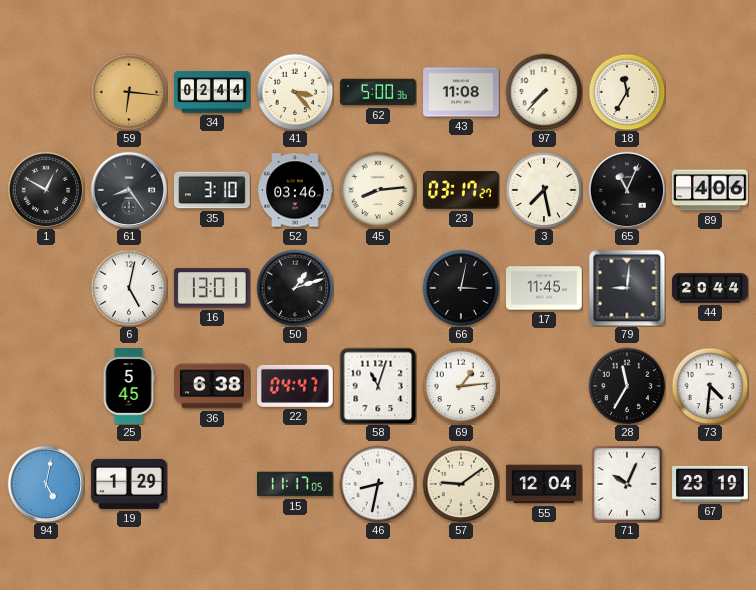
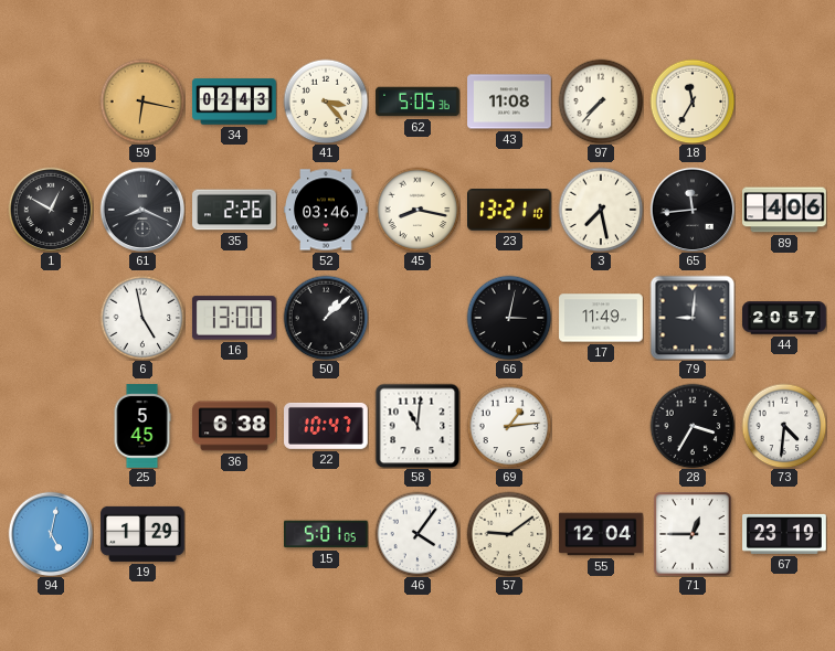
59: 6:16 -> 6:17
34: 02:44 -> 02:43
62: 5:00 -> 5:05
61: 8:24 -> 8:19
35: 3:10 -> 2:26
45: 8:14 -> 8:17
23: 03:17 -> 13:21
65: 11:04 -> 11:44
6: 5:02 -> 4:58
16: 13:01 -> 13:00
50: 1:12 -> 1:08
17: 11:45 -> 11:49
44: 20:44 -> 20:57
22: 04:47 -> 10:47
58: 11:03 -> 11:01
28: 11:35 -> 3:35
15: 11:17 -> 5:01
46: 8:32 -> 4:06
71: 10:04 -> 12:45
